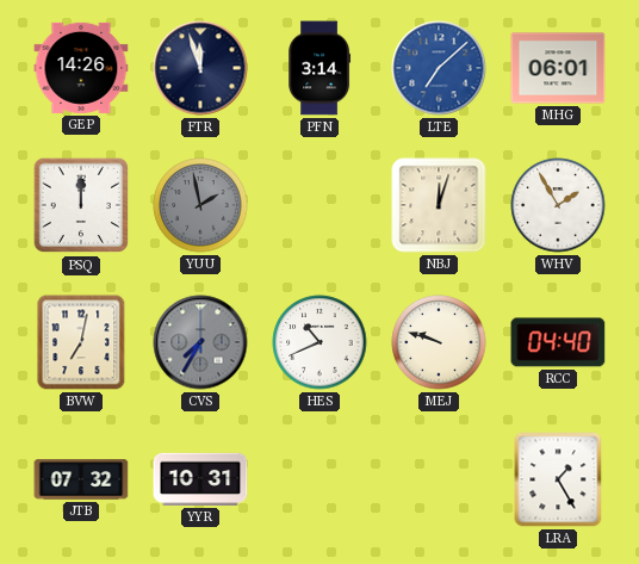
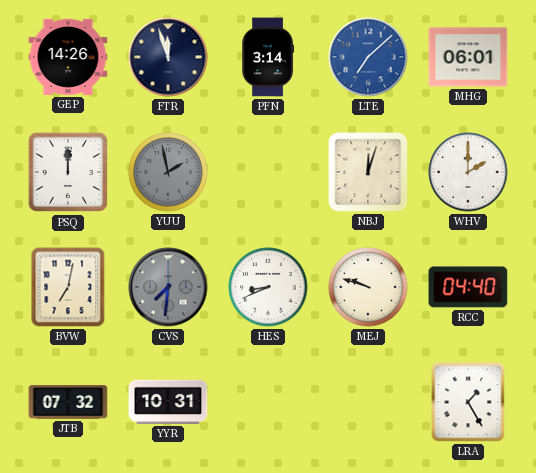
WHV: 1:55 -> 2:00
CVS: 7:35 -> 7:31
HES: 10:41 -> 8:41
